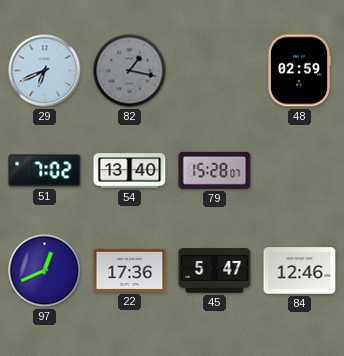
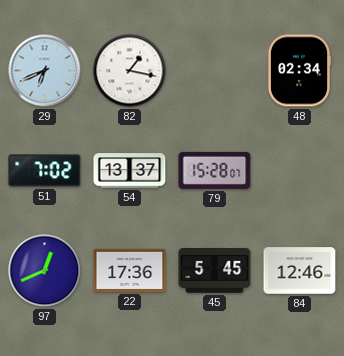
82 dial: grey -> white
48: 02:59 -> 02:34
54: 13:40 -> 13:37
45: 5:47 -> 5:45
